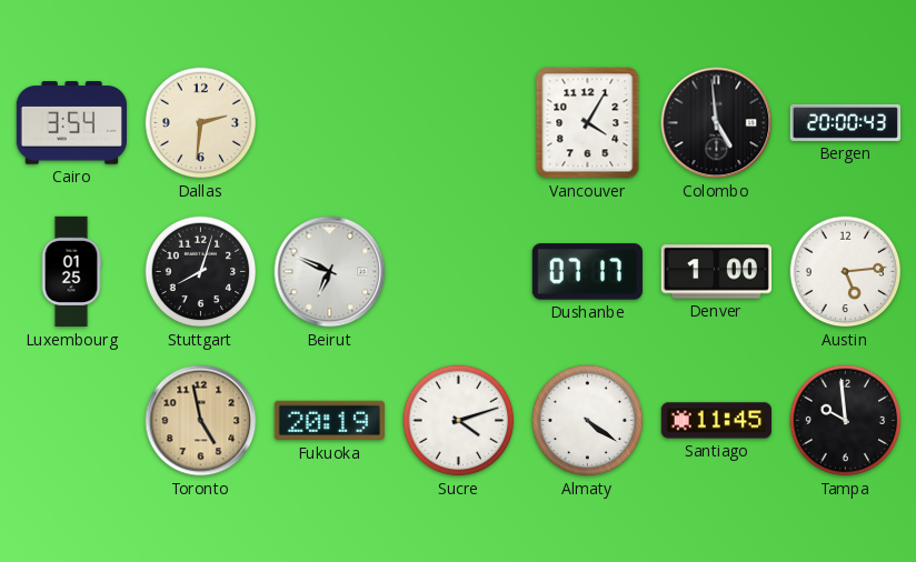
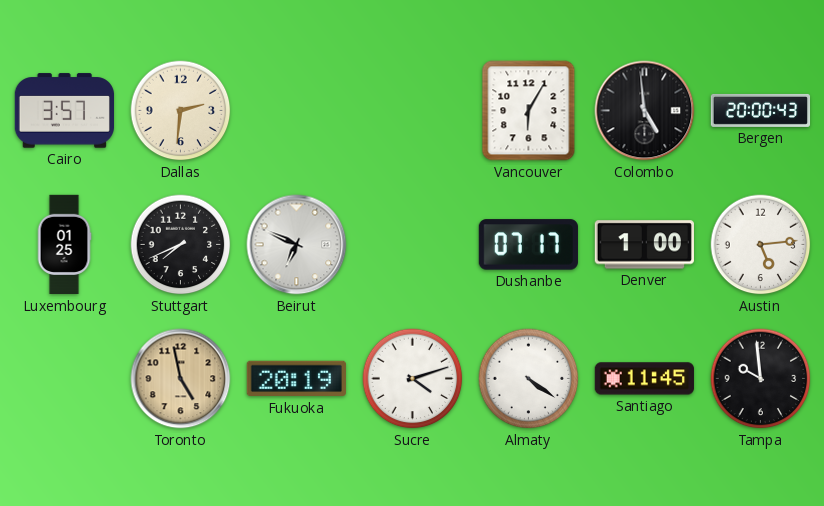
Cairo: 3:54 -> 3:57
Vancouver: 4:05 -> 6:05
Stuttgart: 8:03 -> 7:41
